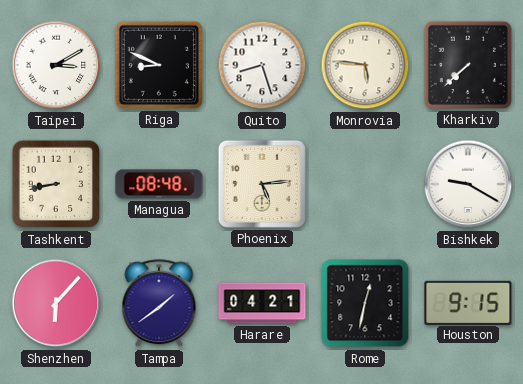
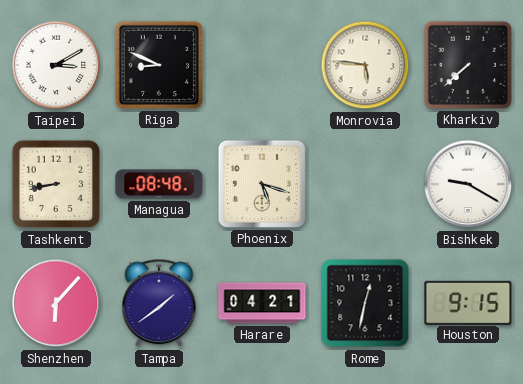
Quito: 8:27 -> none
Phoenix: 5:14 -> 5:18
